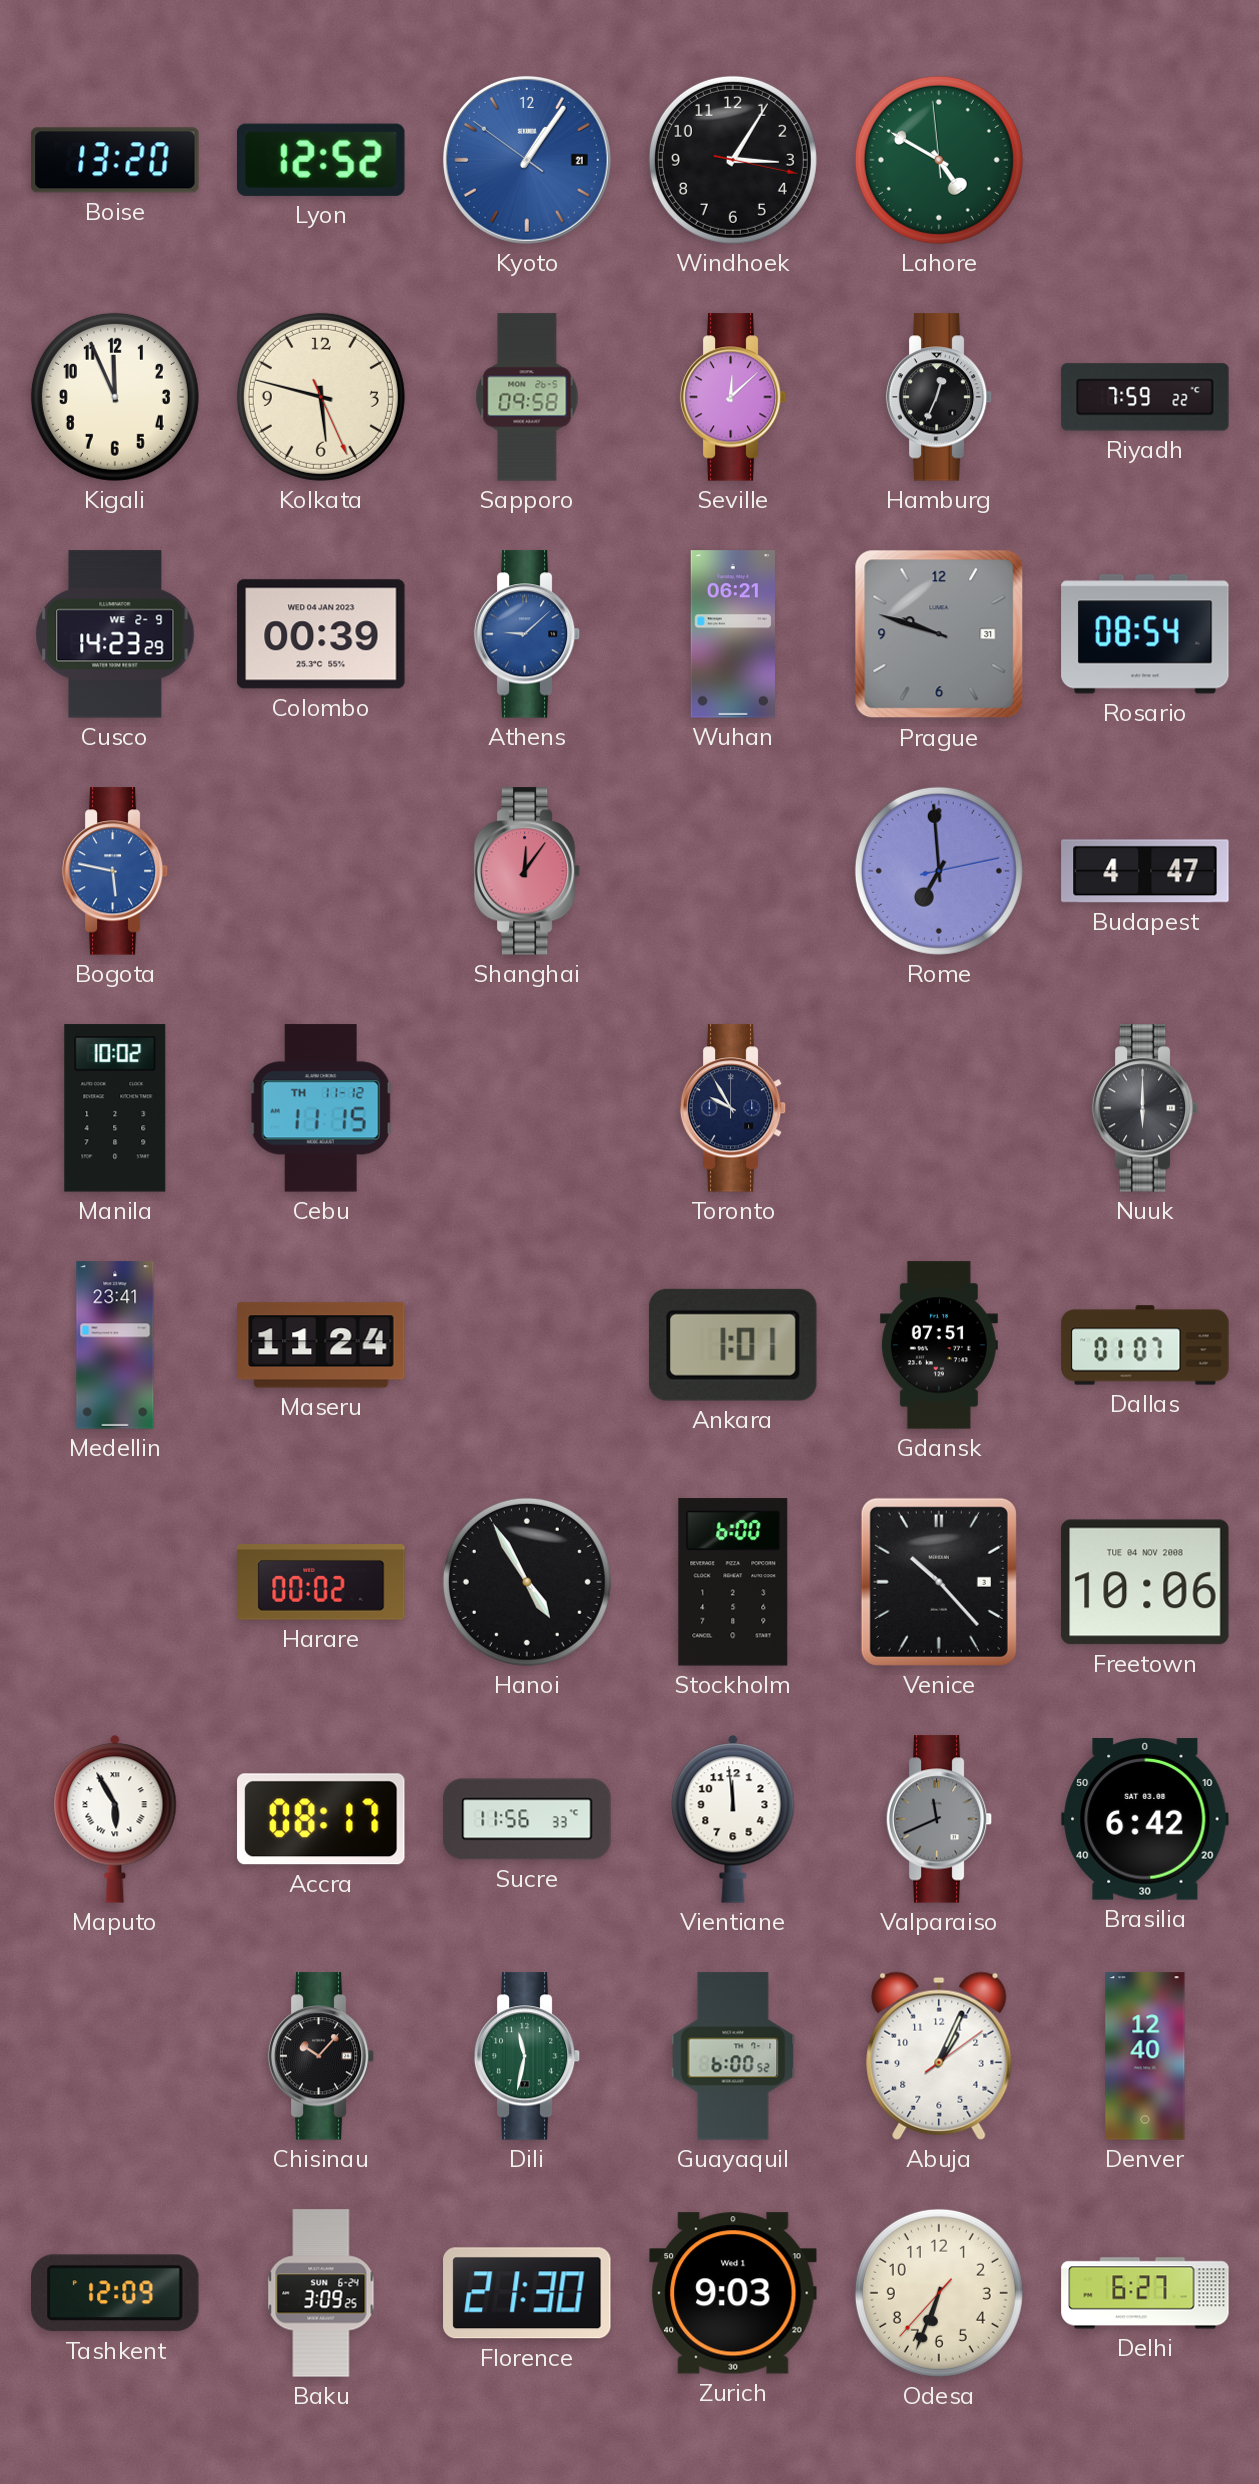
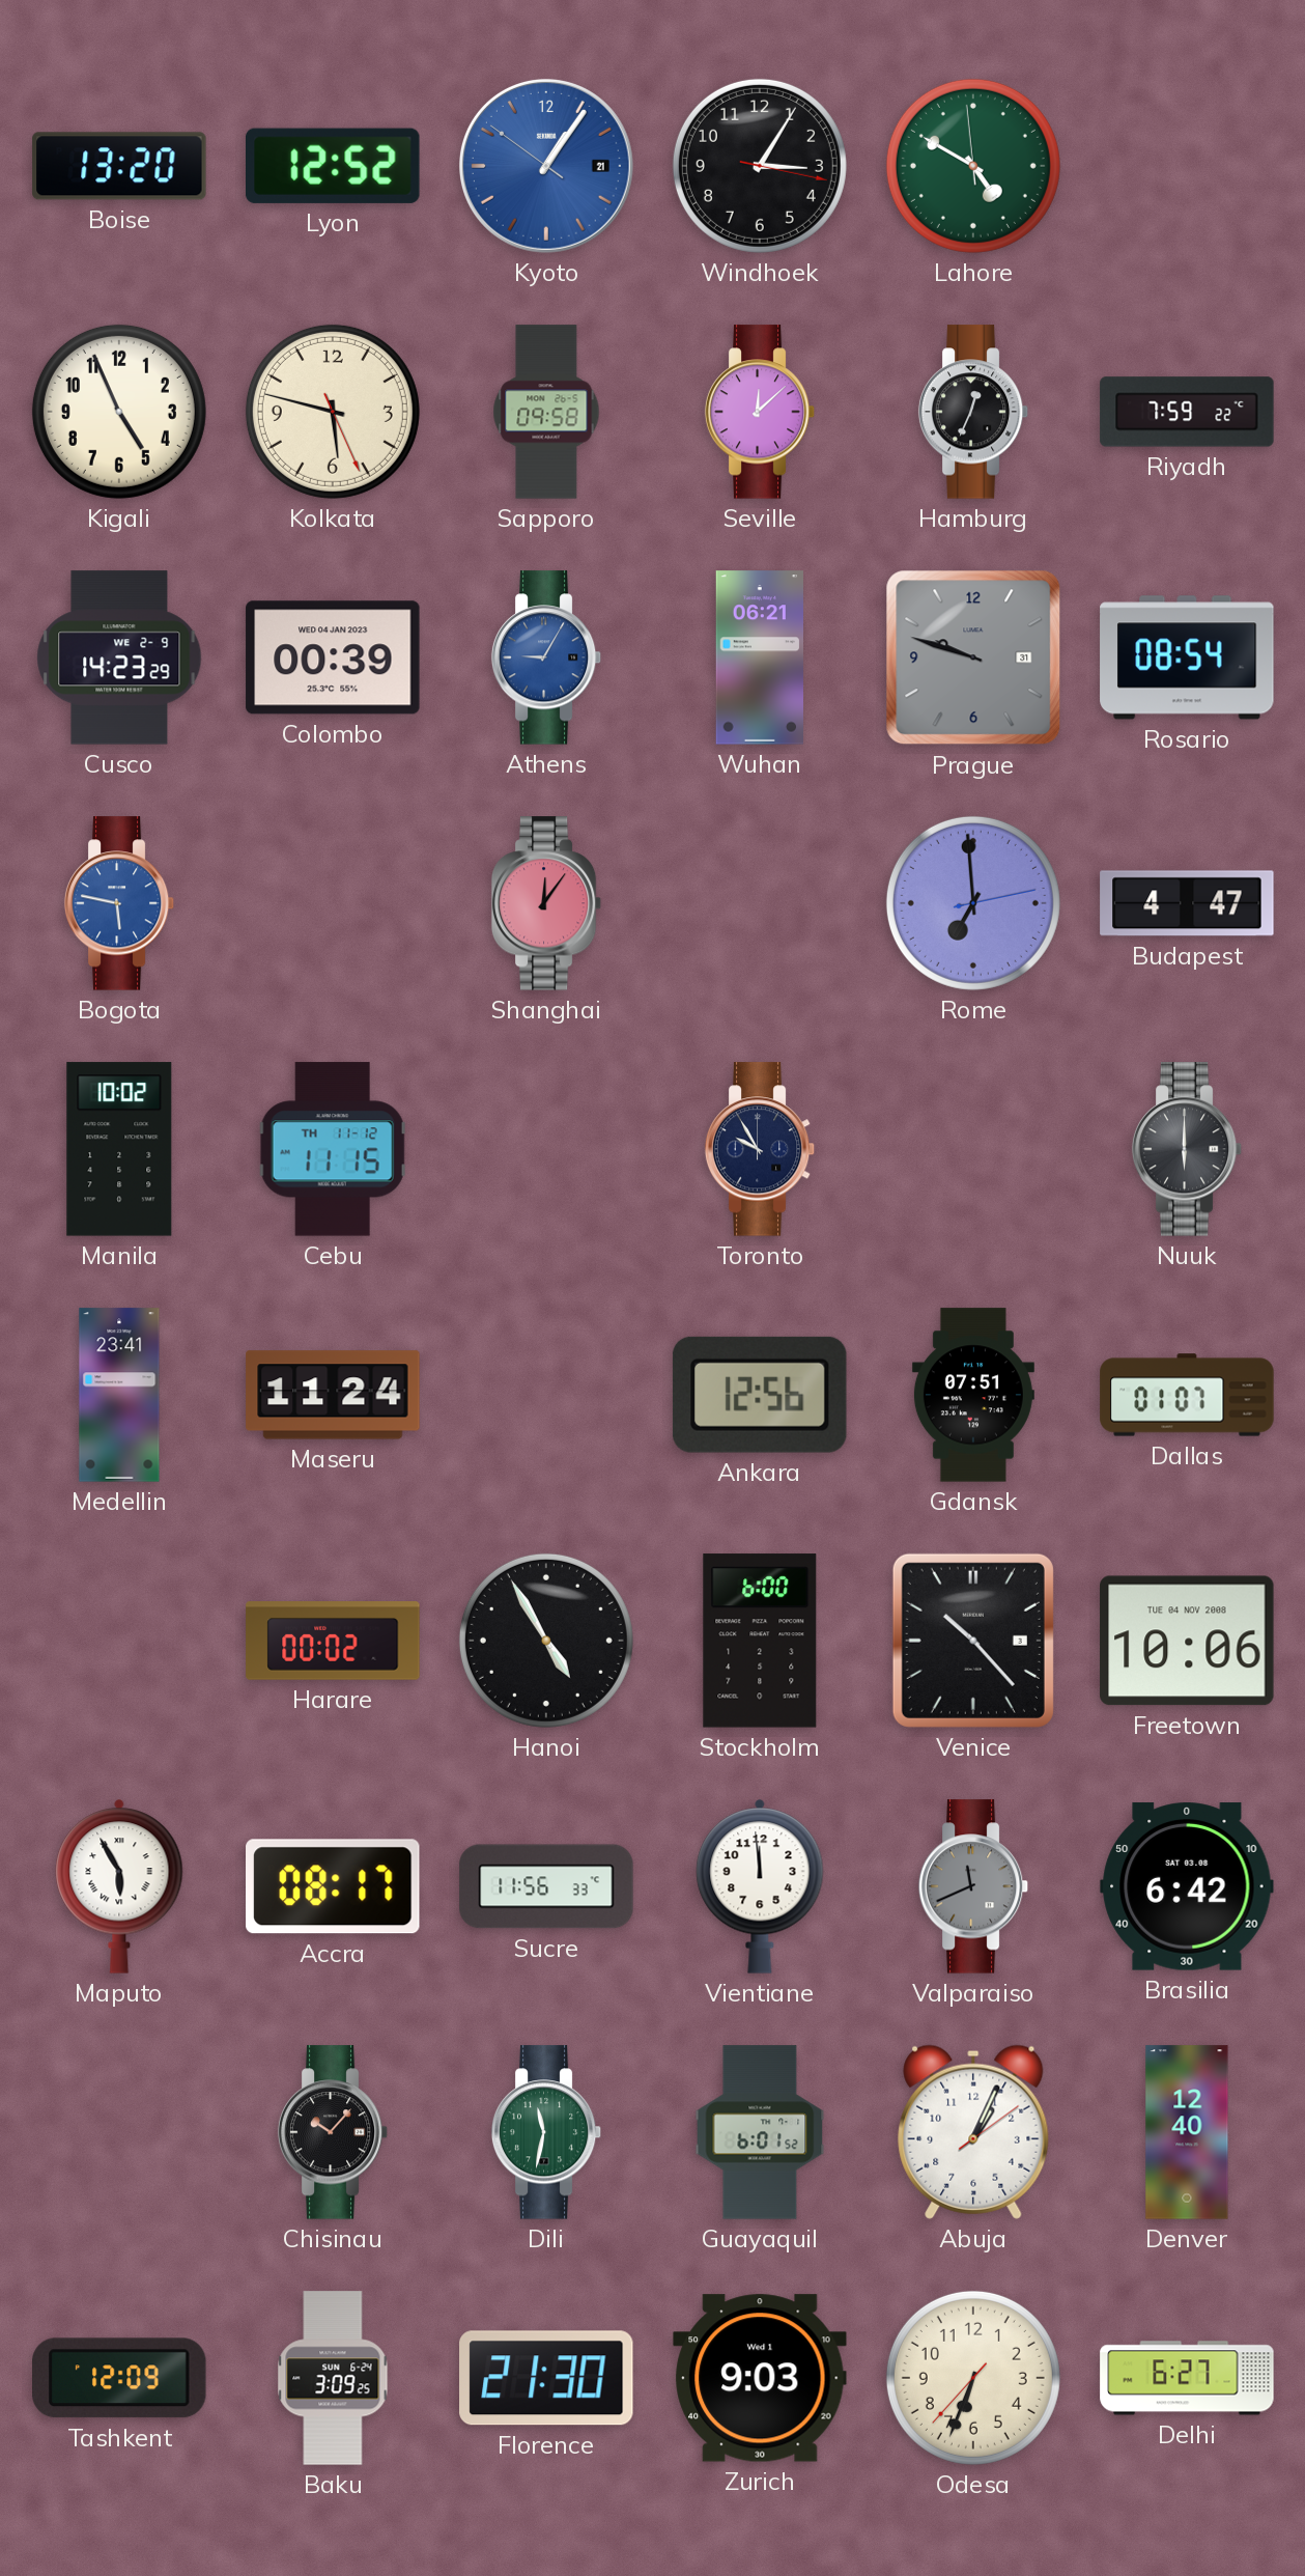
Kigali: 11:56 -> 4:56
Athens: 9:08 -> 9:05
Ankara: 1:01 -> 12:56
Guayaquil: 6:00 -> 6:01
